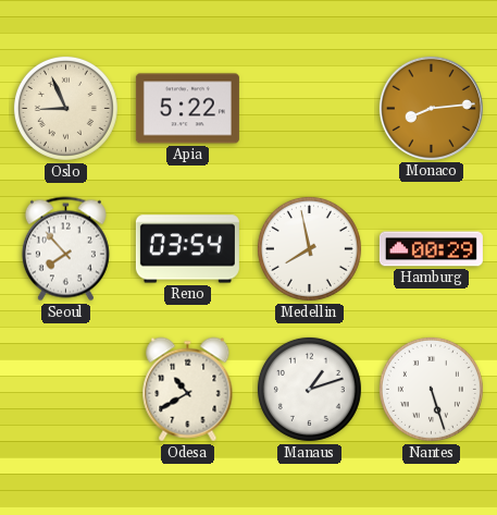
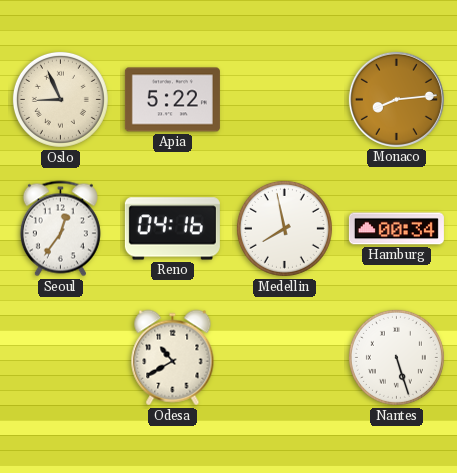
Seoul: 7:53 -> 12:36
Reno: 03:54 -> 04:16
Hamburg: 00:29 -> 00:34
Manaus: 1:12 -> none
